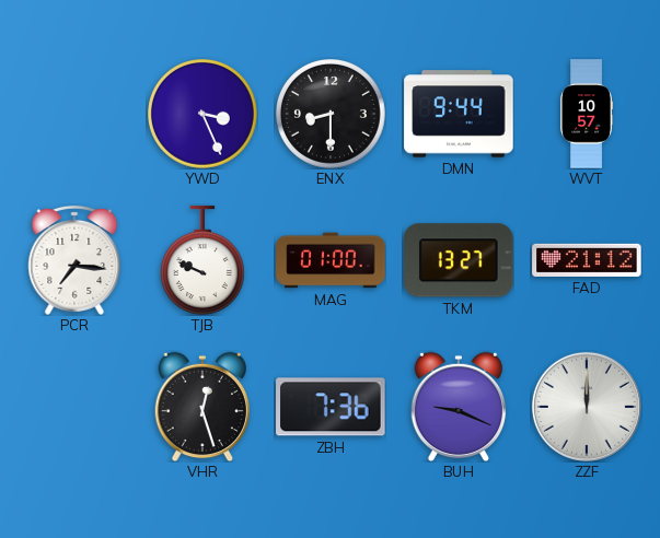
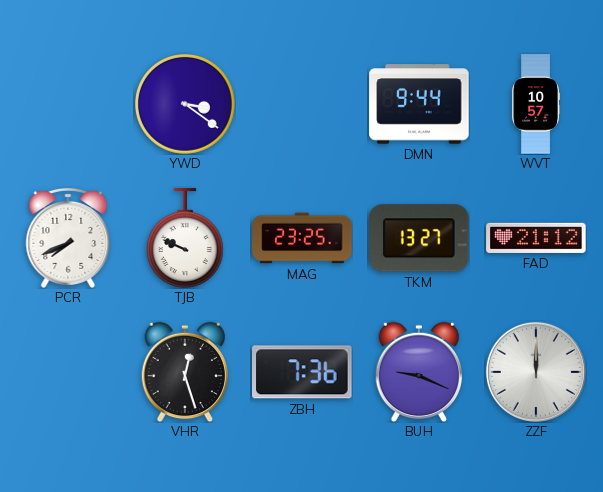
YWD: 3:26 -> 3:21
ENX: 8:30 -> none
PCR: 7:16 -> 7:41
MAG: 01:00 -> 23:25
